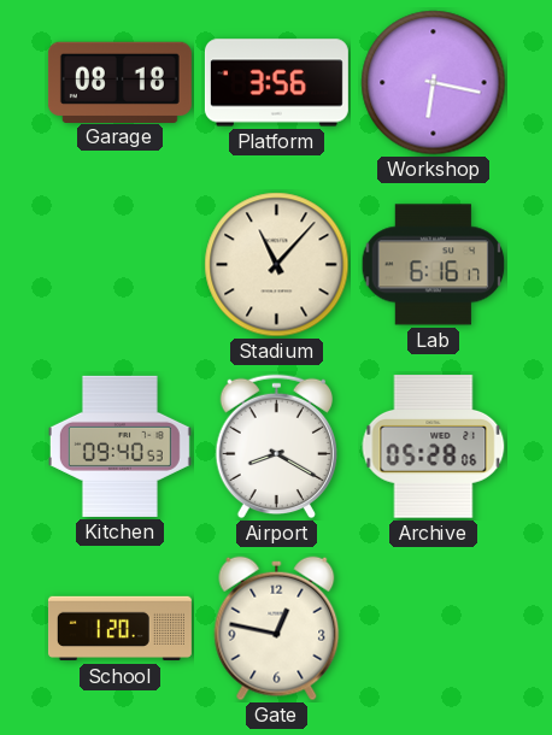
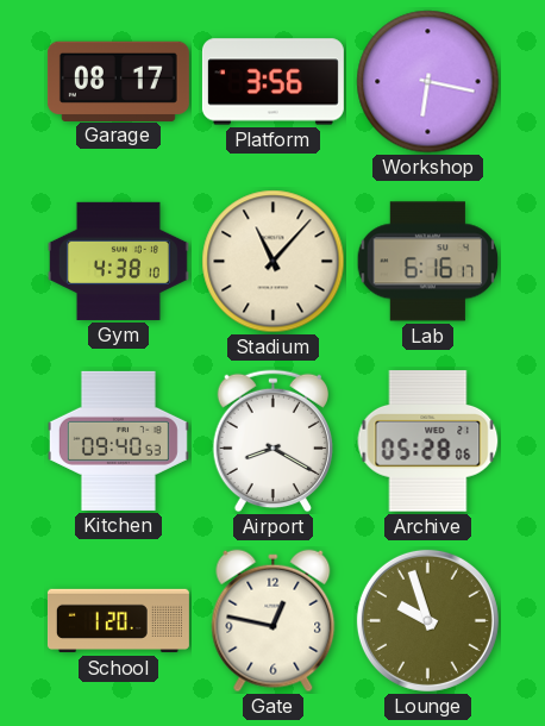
Garage: 08:18 -> 08:17
Gym: none -> 4:38
Lounge: none -> 9:57
